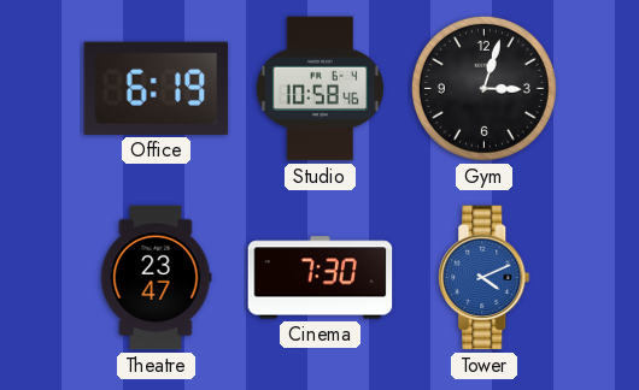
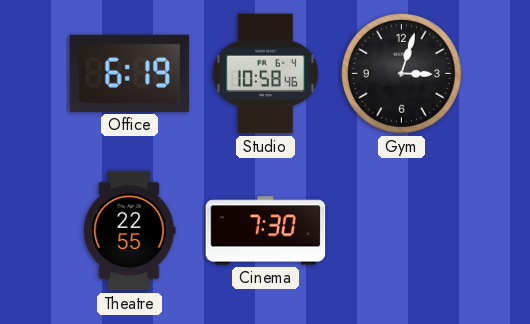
Theatre: 23:47 -> 22:55
Tower: 4:11 -> none
